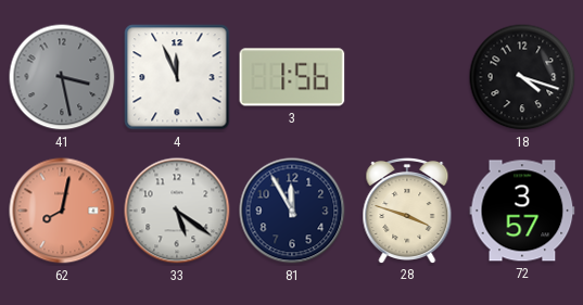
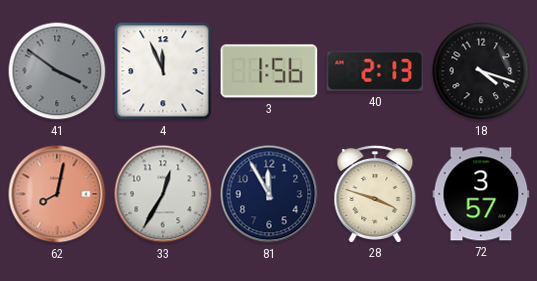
41: 3:28 -> 3:51
40: none -> 2:13
33: 5:21 -> 12:35
